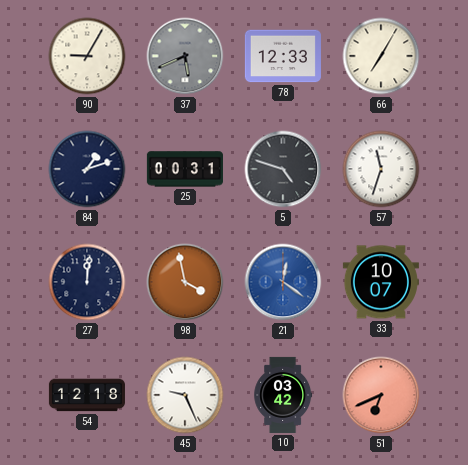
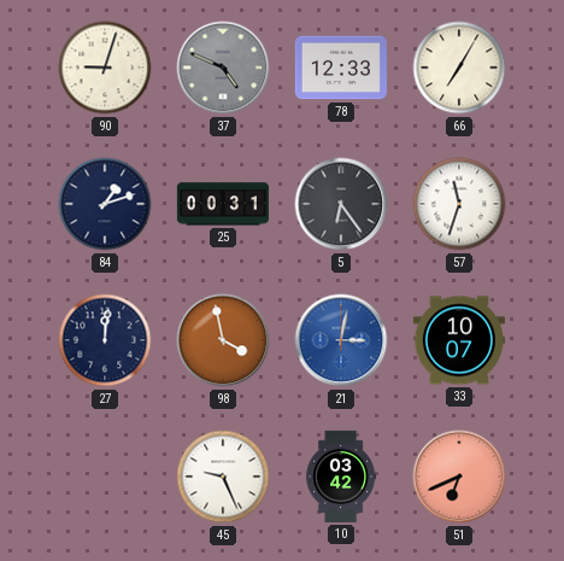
90: 9:05 -> 9:03
37: 5:41 -> 4:49
5: 4:48 -> 6:24
21: 12:21 -> 3:02
54: 12:18 -> none
